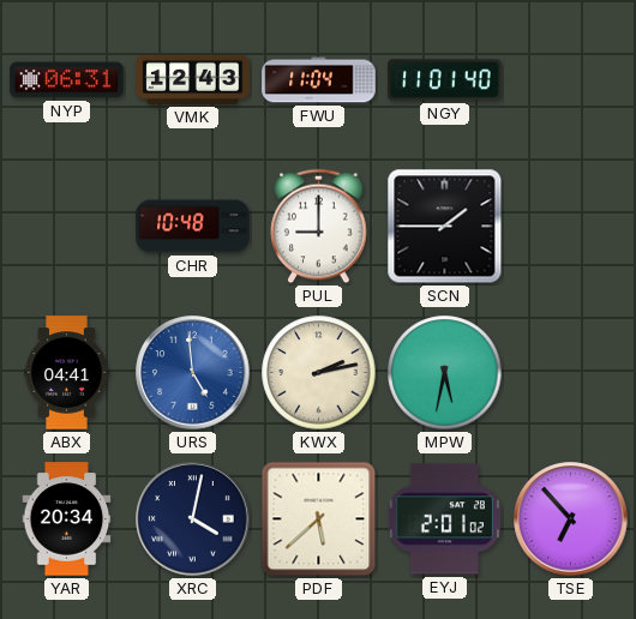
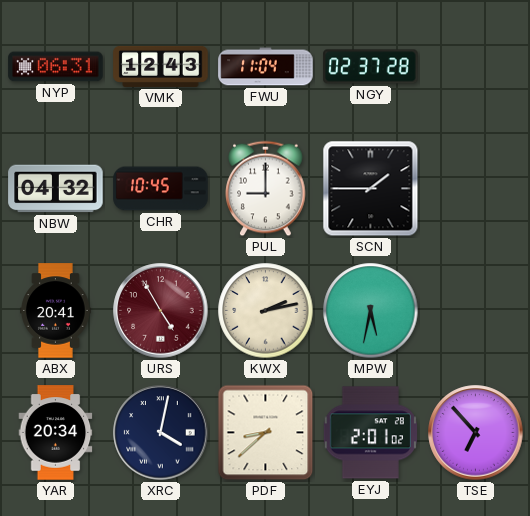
NGY: 11:01 -> 02:37
NBW: none -> 04:32
CHR: 10:48 -> 10:45
ABX: 04:41 -> 20:41
URS: 4:59 -> 4:55
URS dial: blue -> burgundy
PDF: 5:38 -> 8:38
